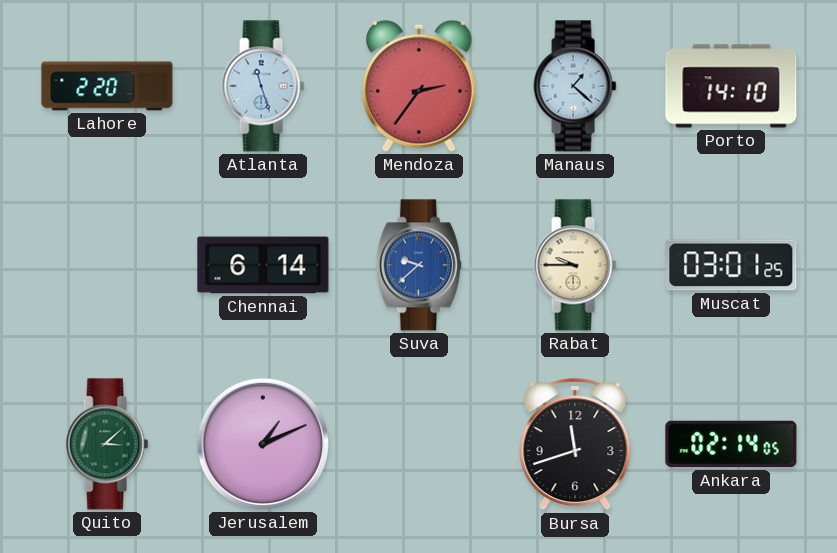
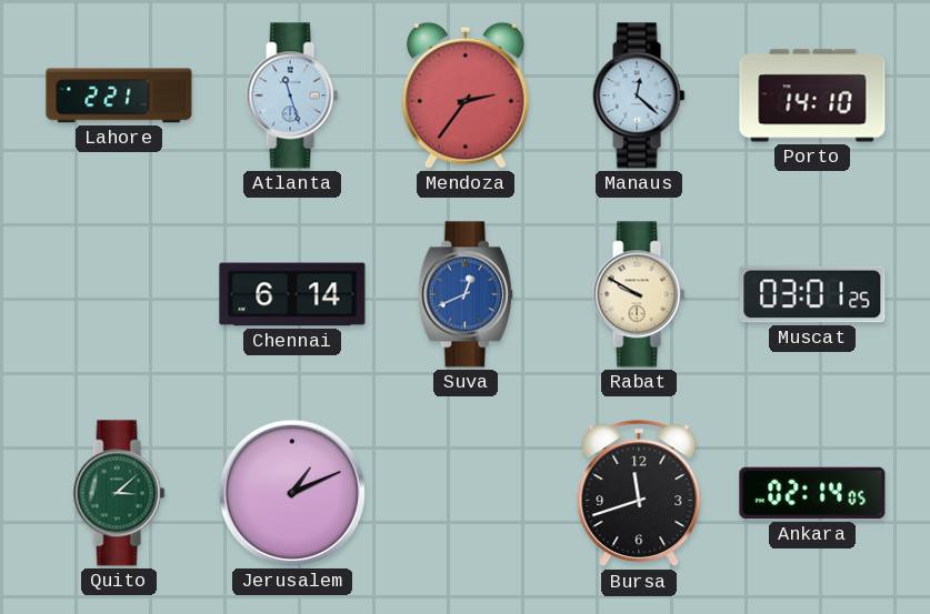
Lahore: 2:20 -> 2:21
Manaus: 1:22 -> 12:22
Suva: 9:38 -> 12:41
Rabat: 9:45 -> 9:50
